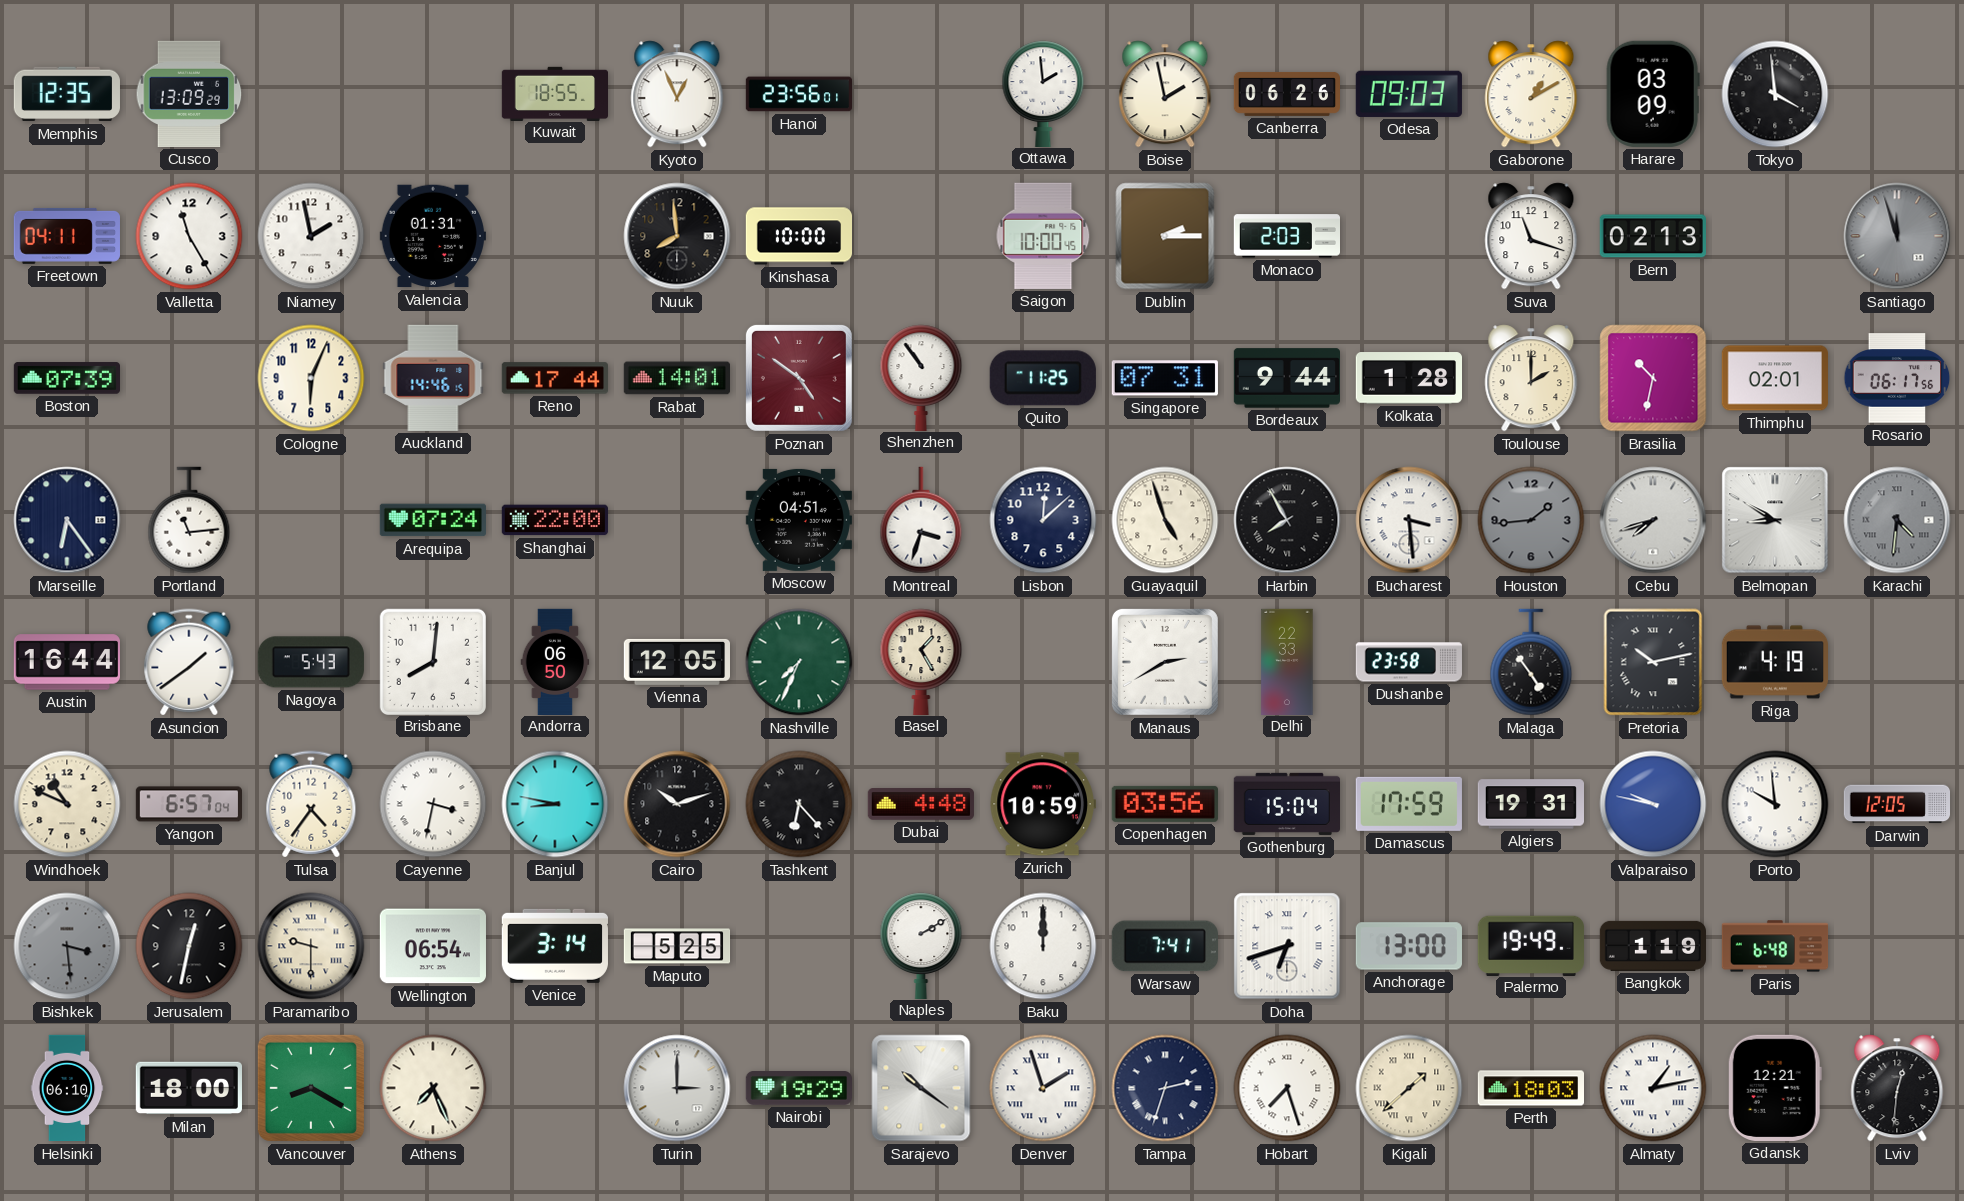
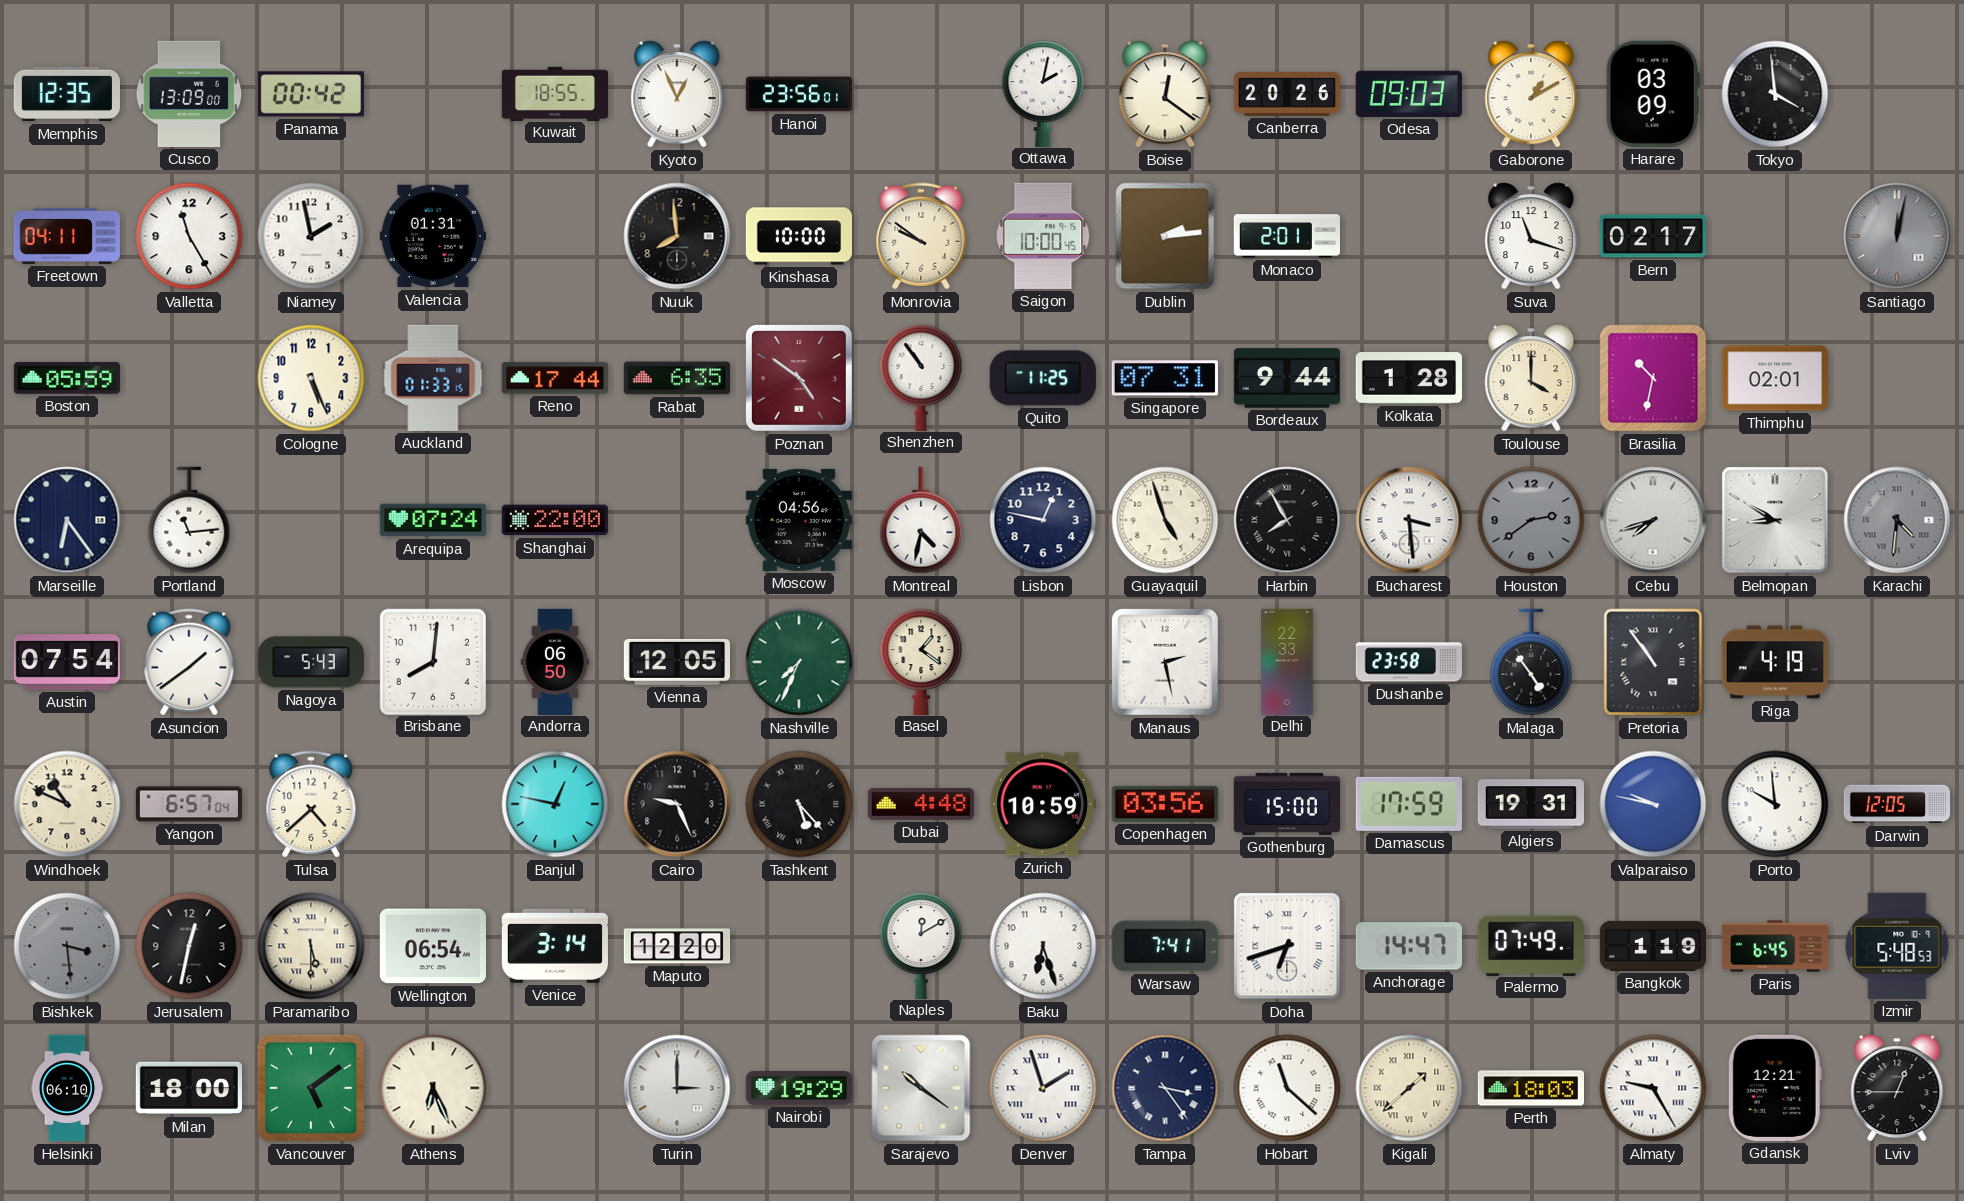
Cusco: 13:09:29 -> 13:09:00
Panama: none -> 00:42
Ottawa: 1:59 -> 2:02
Boise: 1:58 -> 12:21
Canberra: 06:26 -> 20:26
Monrovia: none -> 9:51
Dublin: 2:15 -> 2:14
Monaco: 2:03 -> 2:01
Bern: 02:13 -> 02:17
Santiago: 11:57 -> 12:02
Boston: 07:39 -> 05:59
Cologne: 6:04 -> 5:26
Auckland: 14:46 -> 01:33
Rabat: 14:01 -> 6:35
Toulouse: 2:00 -> 4:00
Rosario: 06:17 -> none
Moscow: 04:51 -> 04:56
Montreal: 3:33 -> 4:32
Lisbon: 12:08 -> 12:47
Houston: 1:44 -> 2:39
Austin: 16:44 -> 07:54
Basel: 1:25 -> 1:21
Manaus: 2:40 -> 2:28
Pretoria: 10:13 -> 10:54
Tulsa: 4:36 -> 4:38
Cayenne: 3:32 -> none
Banjul: 8:47 -> 12:47
Cairo: 10:12 -> 9:26
Tashkent: 6:23 -> 5:23
Gothenburg: 15:04 -> 15:00
Paramaribo: 9:30 -> 5:30
Maputo: 5:25 -> 12:20
Naples: 2:10 -> 12:10
Baku: 12:00 -> 6:27
Anchorage: 13:00 -> 14:47
Palermo: 19:49 -> 07:49
Paris: 6:48 -> 6:45
Izmir: none -> 5:48
Vancouver: 8:20 -> 5:09
Athens: 7:26 -> 6:26
Tampa: 2:33 -> 3:24
Hobart: 7:27 -> 11:22
Almaty: 1:13 -> 9:25
Lviv: 12:31 -> 12:45
